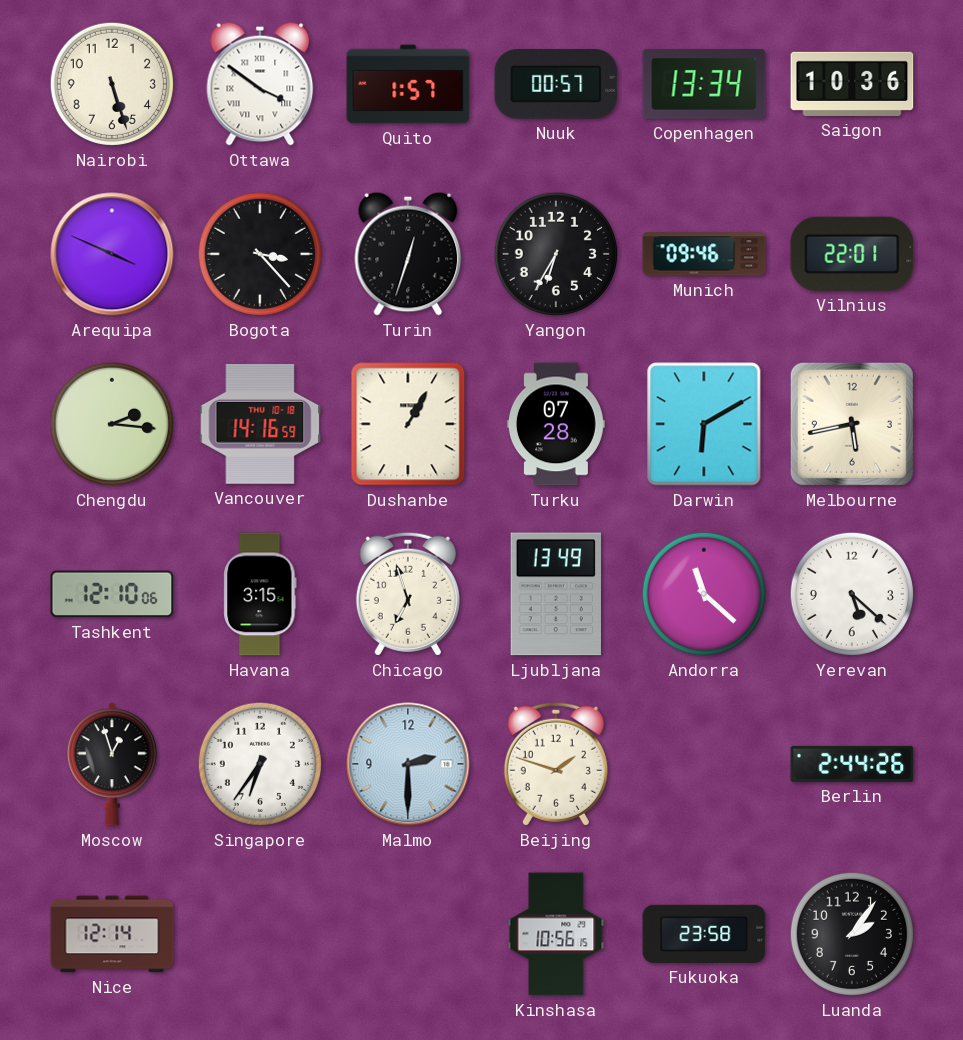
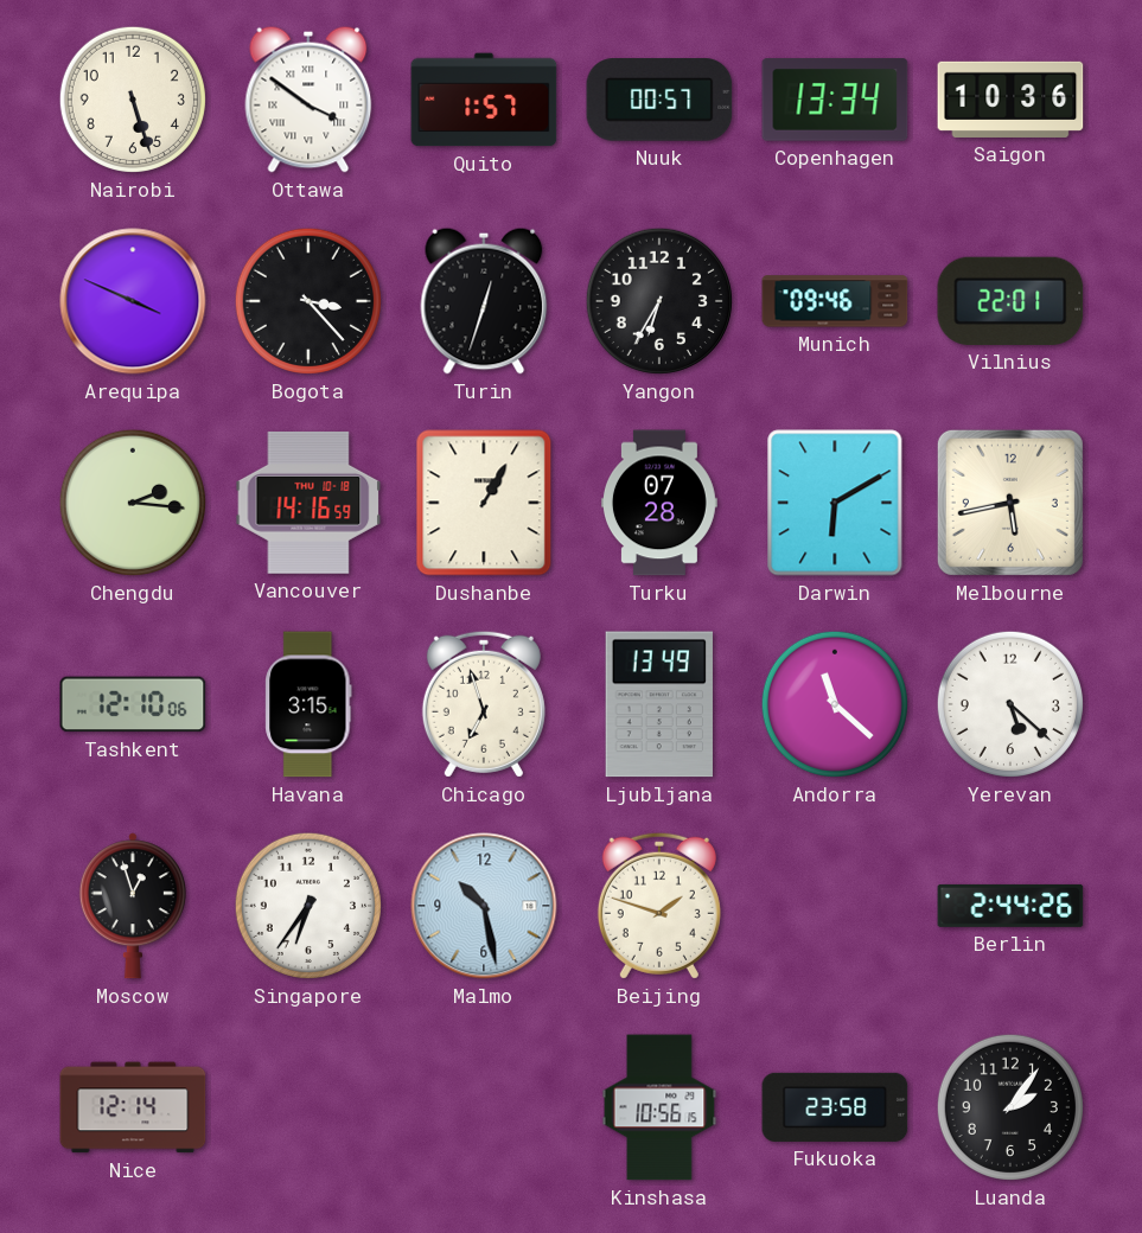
Malmo: 2:30 -> 10:28
